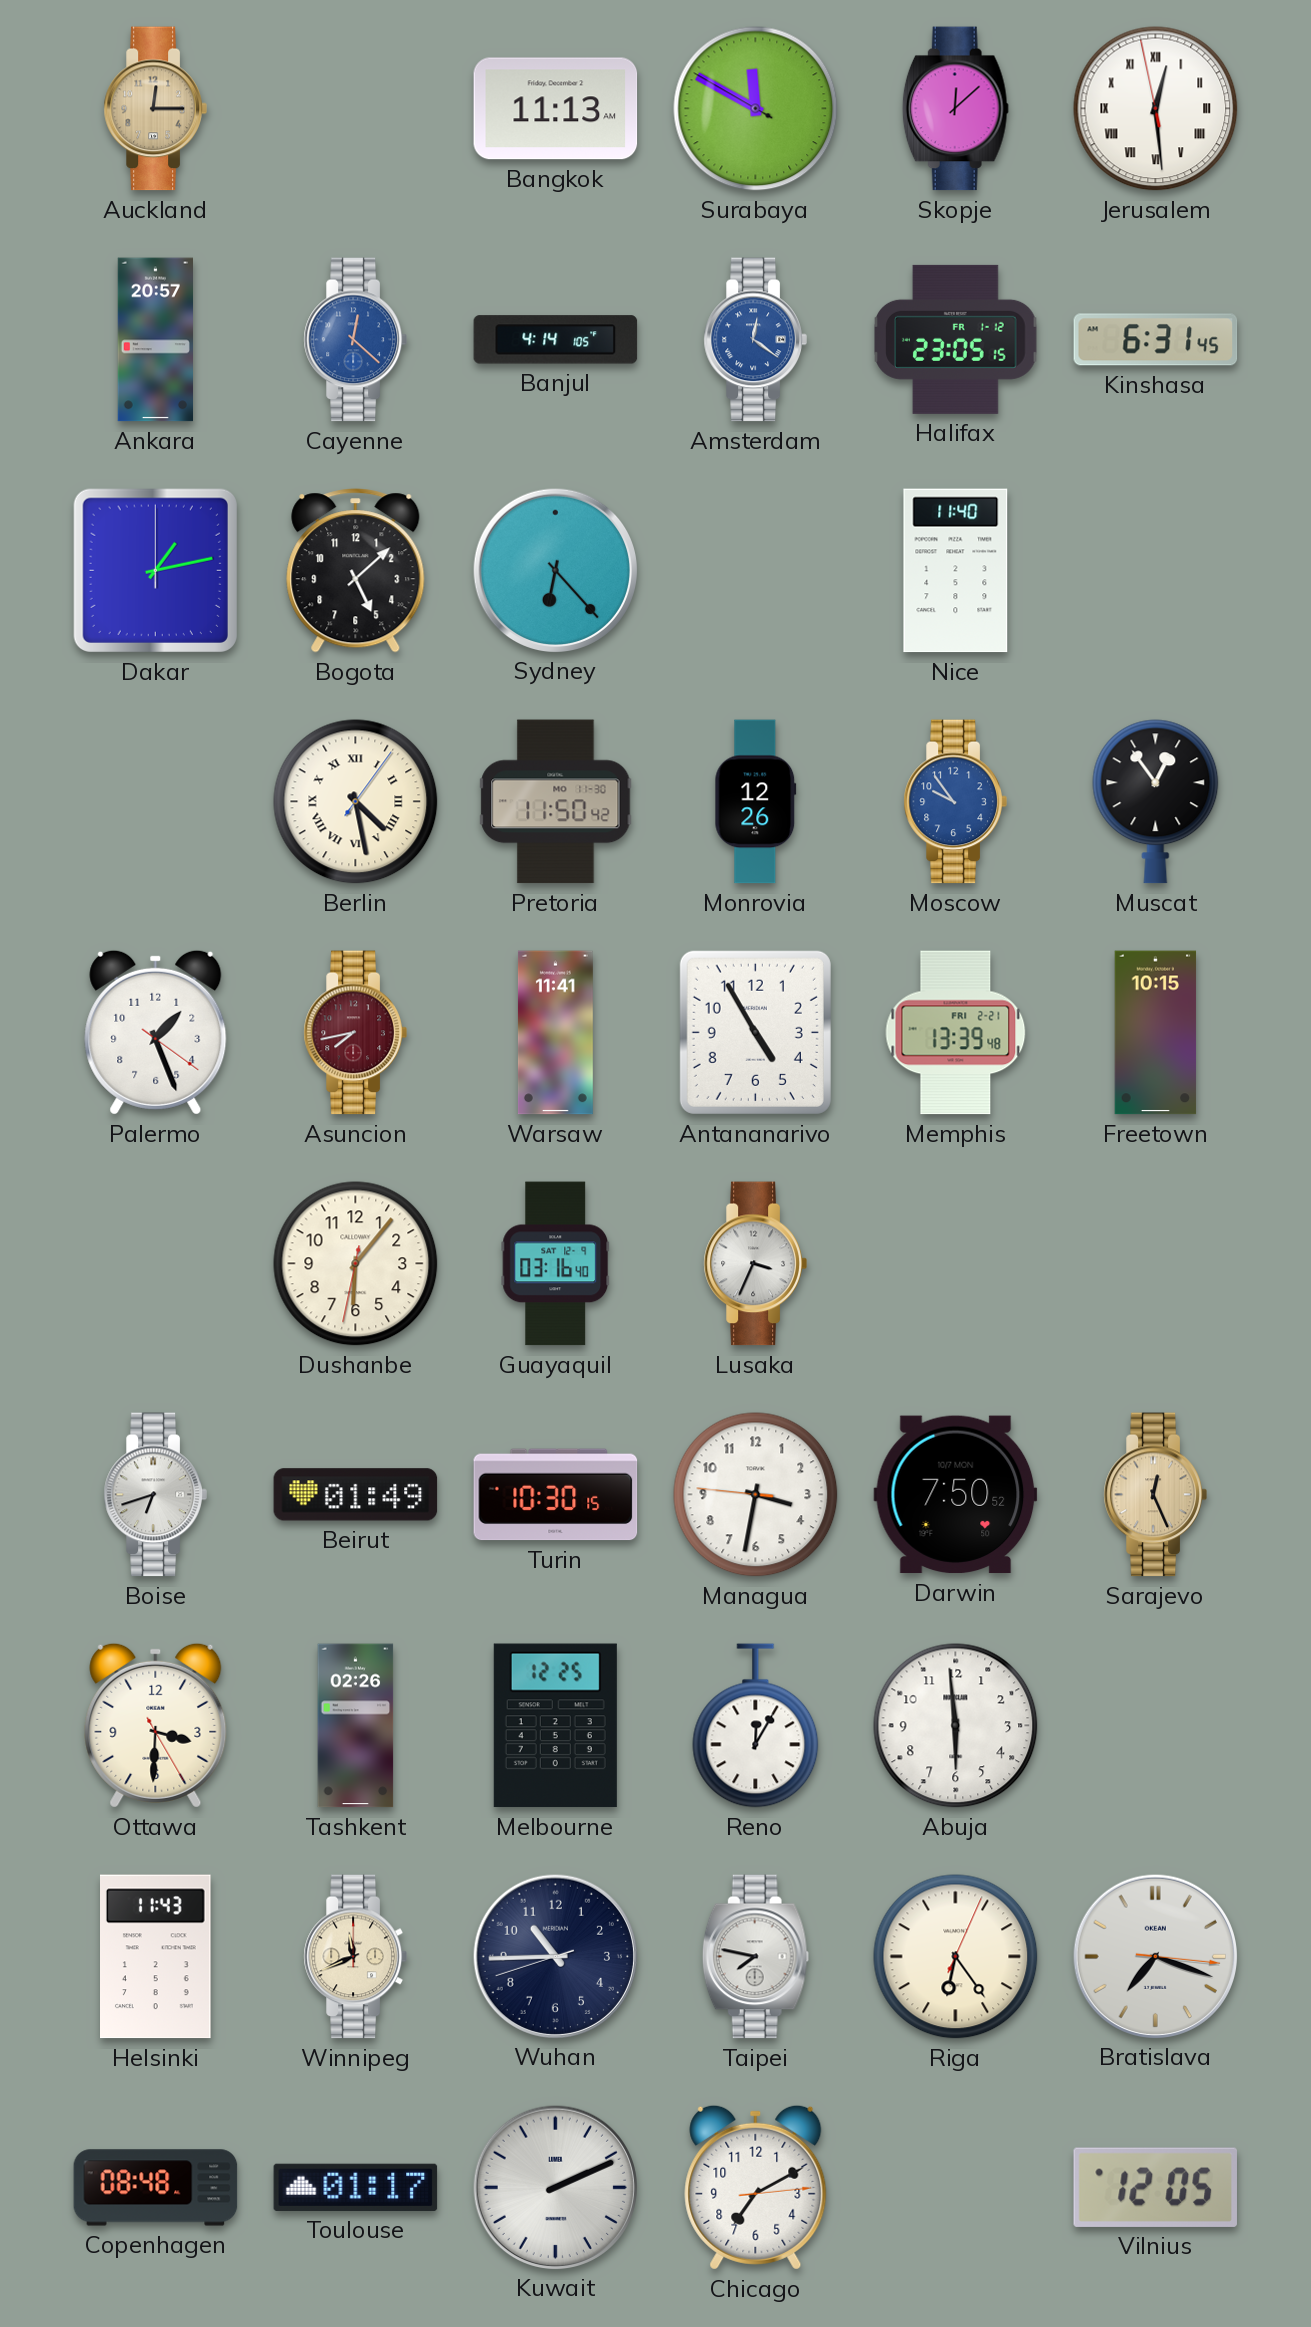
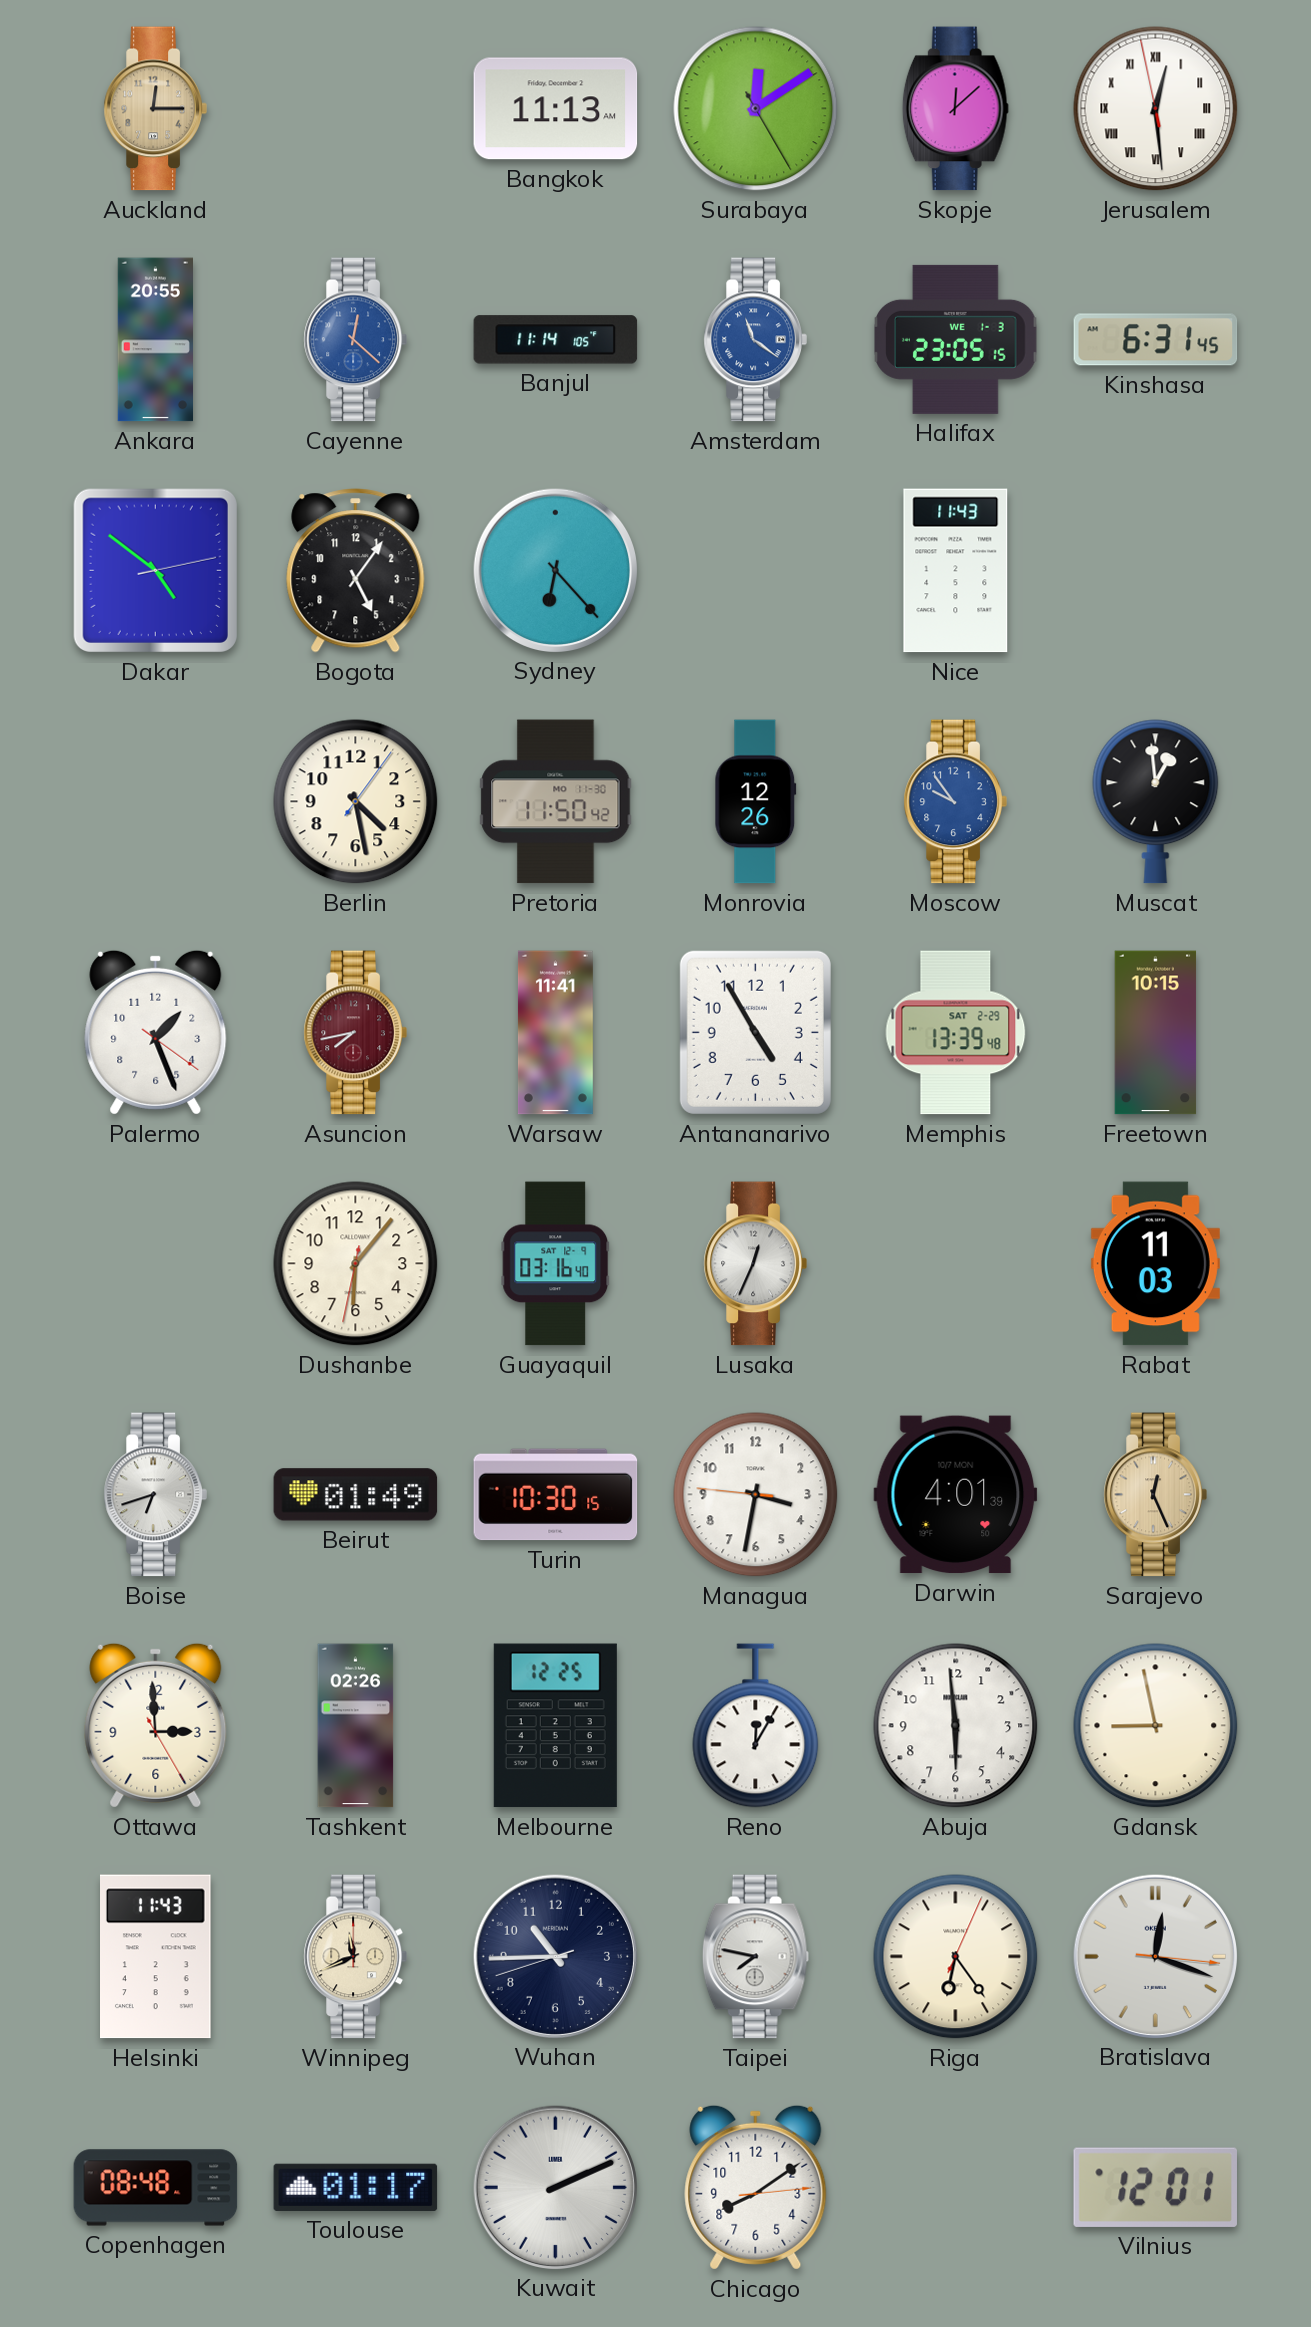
Surabaya: 11:49 -> 12:09
Ankara: 20:57 -> 20:55
Banjul: 4:14 -> 11:14
Amsterdam: 12:21 -> 11:21
Halifax date: FR 1-12 -> WE 1-3
Dakar: 1:13 -> 4:51
Bogota: 5:08 -> 5:06
Nice: 11:40 -> 11:43
Berlin numerals: Roman -> Arabic
Muscat: 12:54 -> 12:59
Memphis date: FRI 2-21 -> SAT 2-29
Lusaka: 3:34 -> 12:34
Rabat: none -> 11:03
Darwin: 7:50 -> 4:01
Ottawa: 3:30 -> 2:59
Gdansk: none -> 8:58
Bratislava: 7:18 -> 12:18
Chicago: 7:10 -> 8:09
Vilnius: 12:05 -> 12:01
